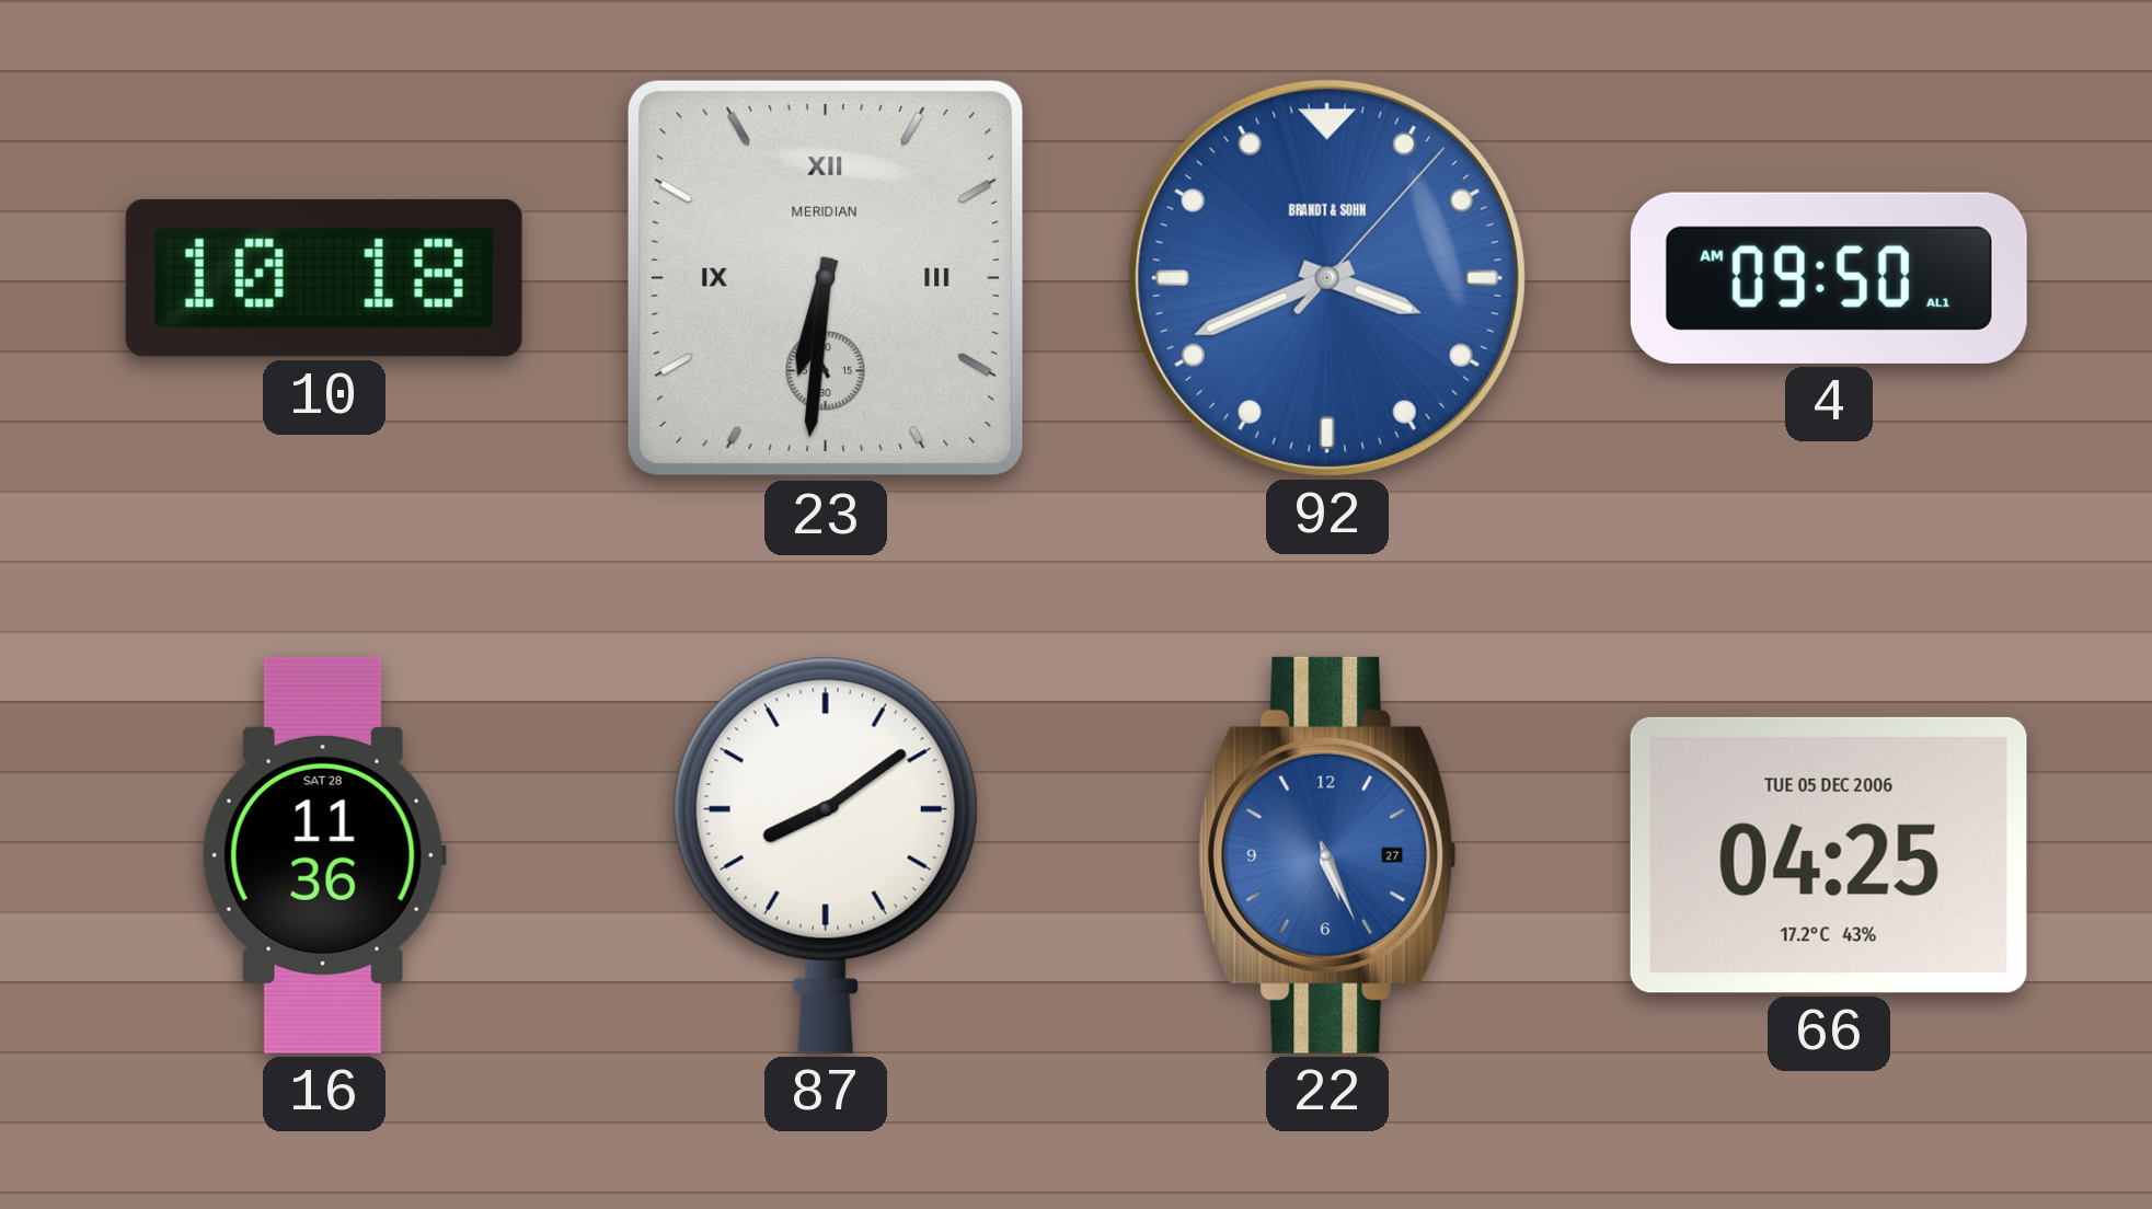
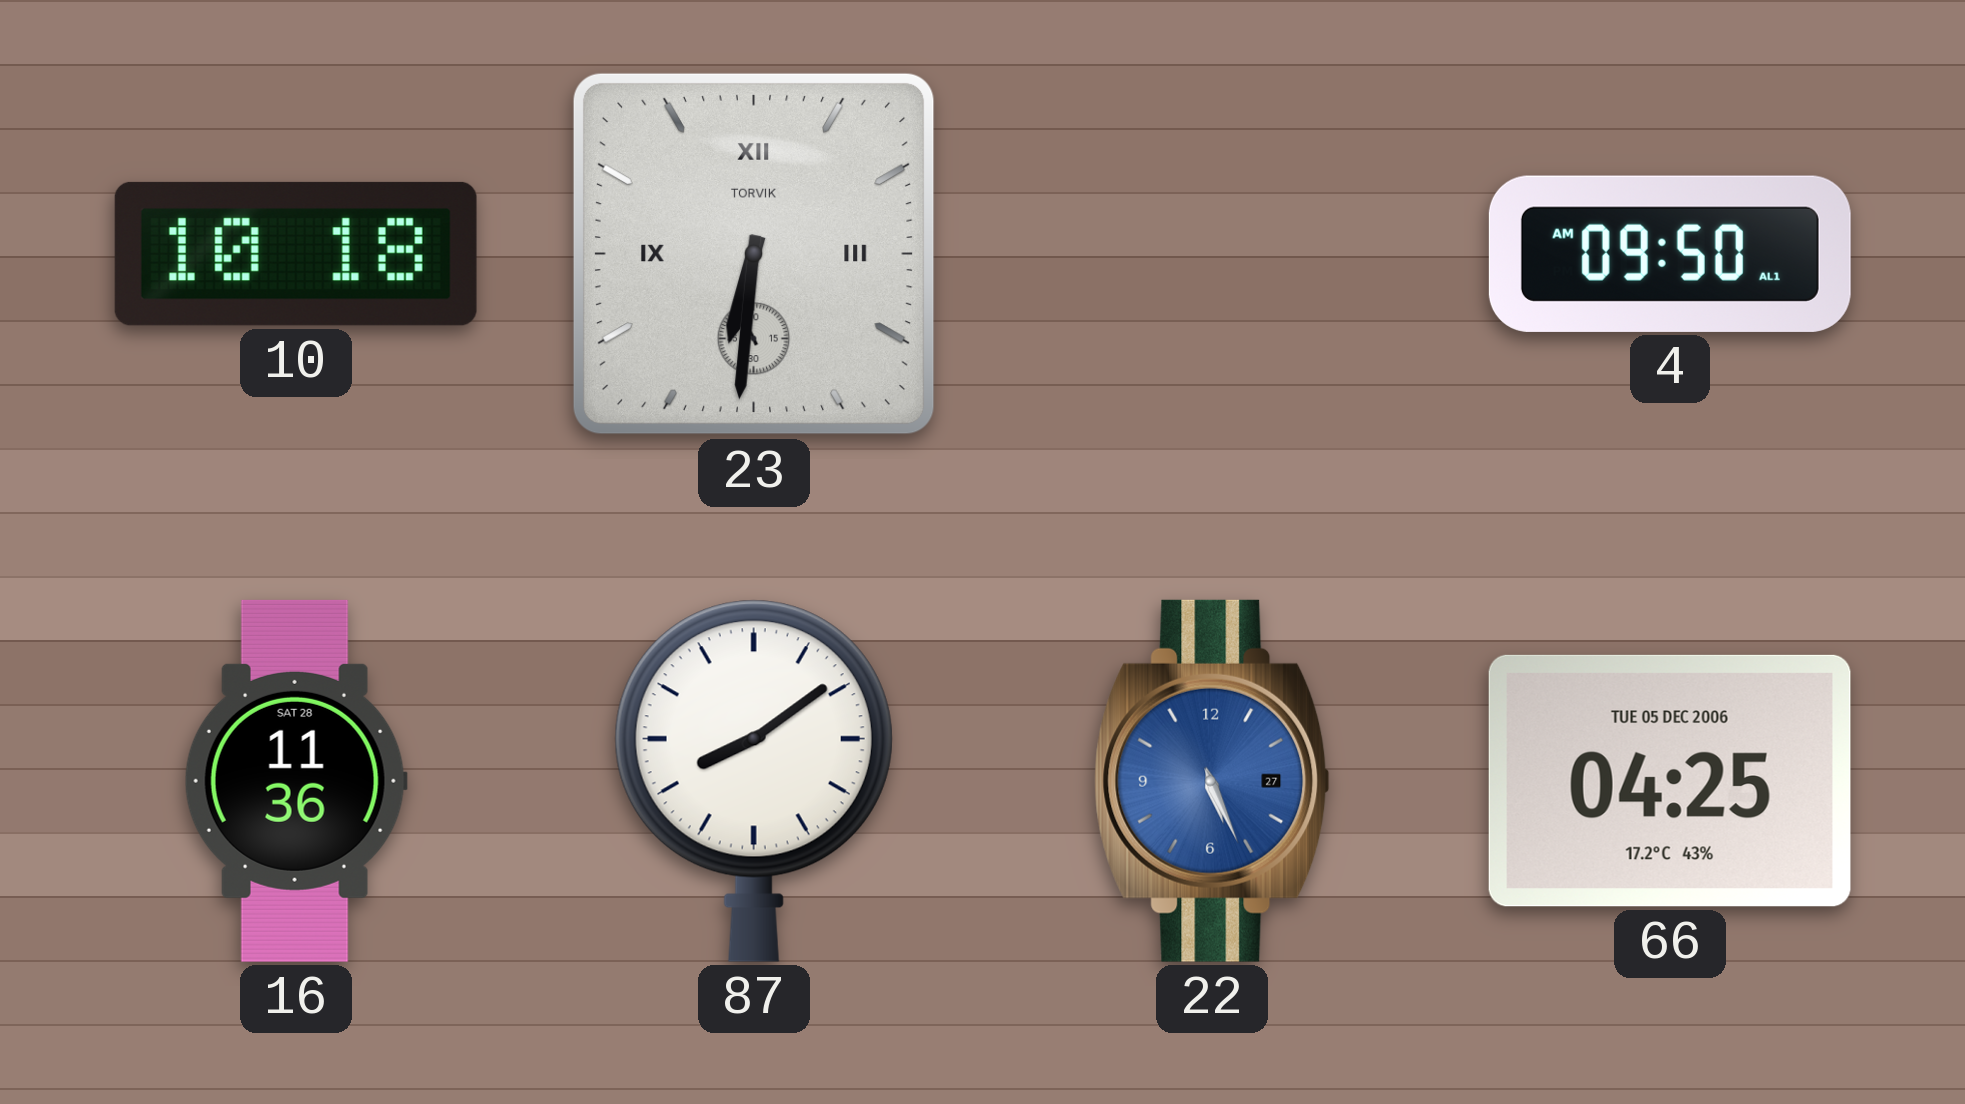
23 brand: MERIDIAN -> TORVIK
92: 3:41 -> none
